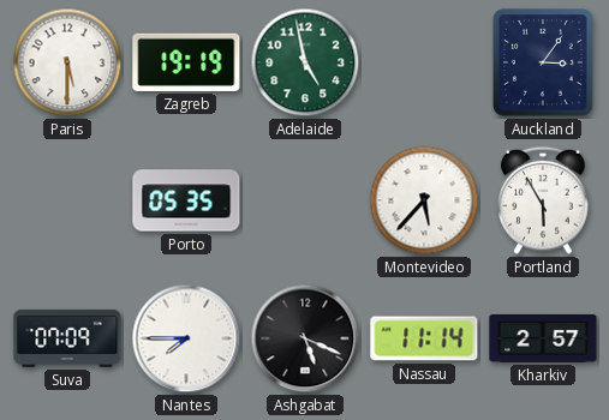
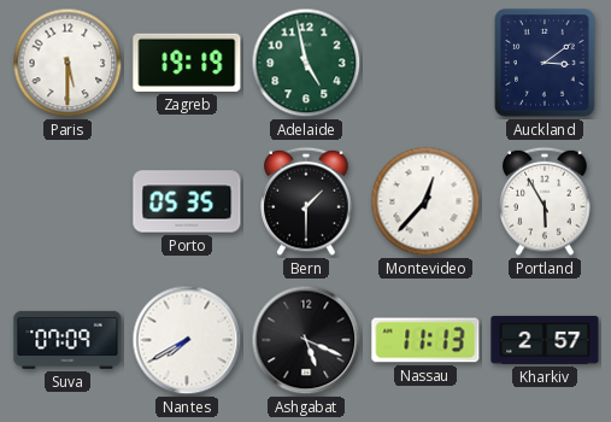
Auckland: 3:06 -> 3:09
Bern: none -> 1:30
Montevideo: 5:37 -> 12:37
Nantes: 7:45 -> 7:40
Nassau: 11:14 -> 11:13
